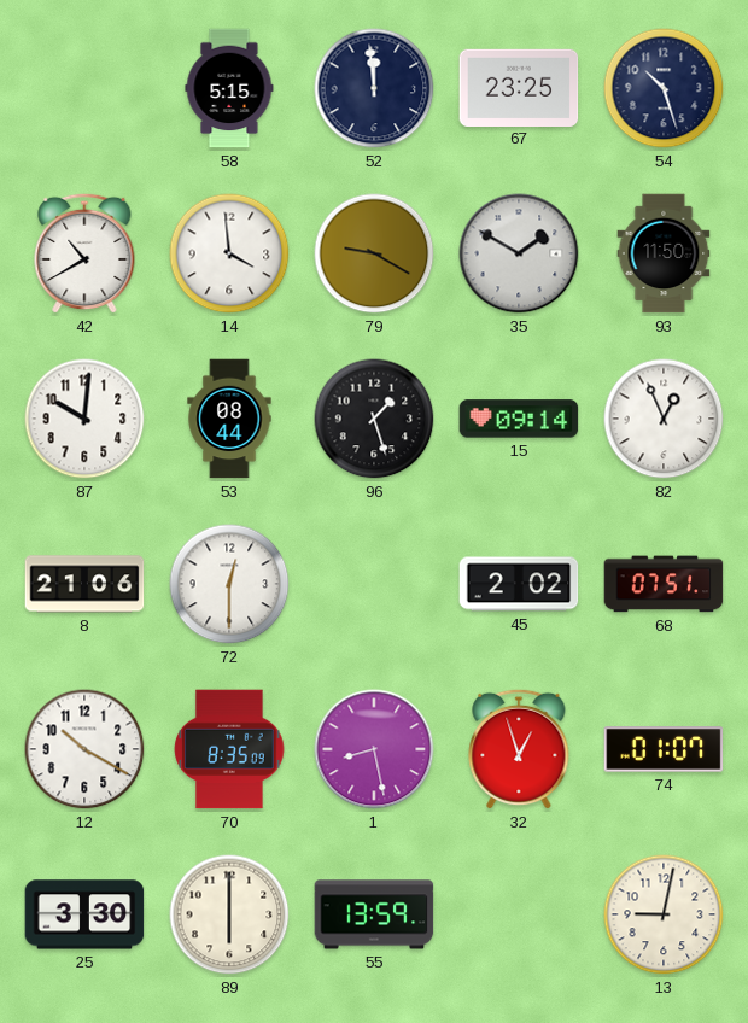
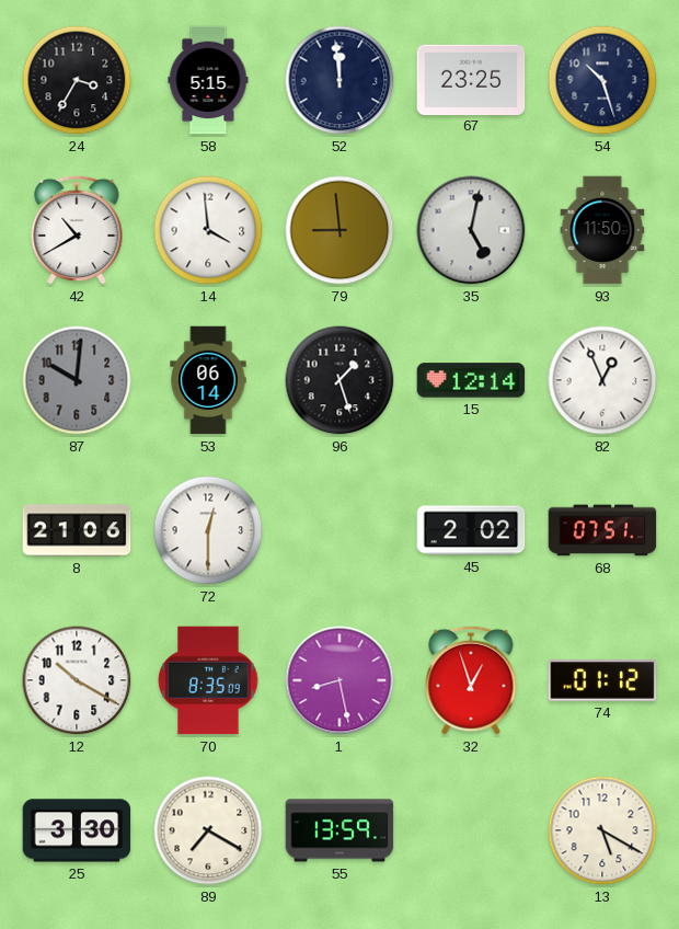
24: none -> 3:35
79: 9:20 -> 8:59
35: 1:50 -> 5:02
87 dial: white -> grey
53: 08:44 -> 06:14
15: 09:14 -> 12:14
74: 01:07 -> 01:12
89: 6:00 -> 7:20
13: 9:02 -> 5:20
